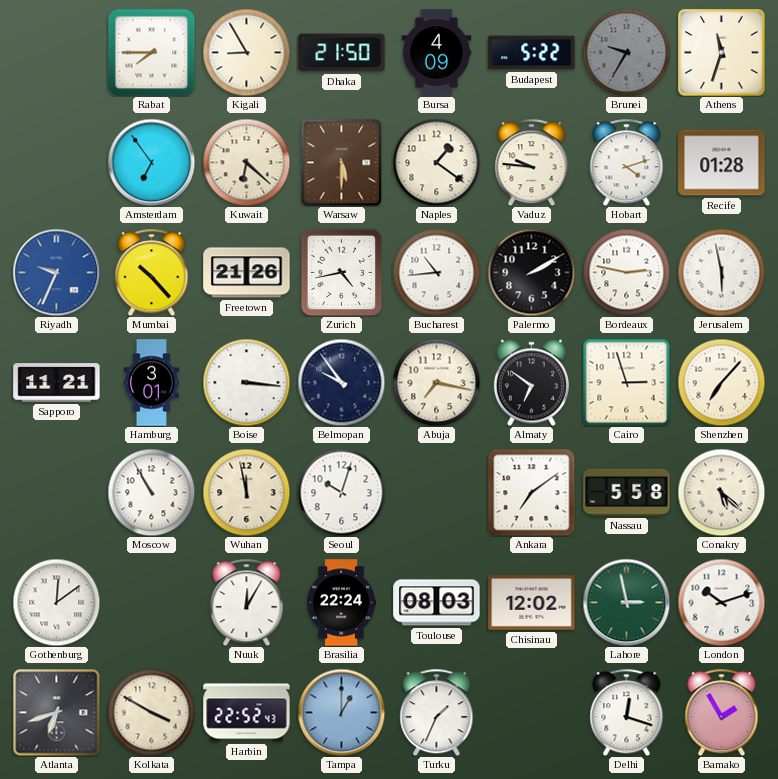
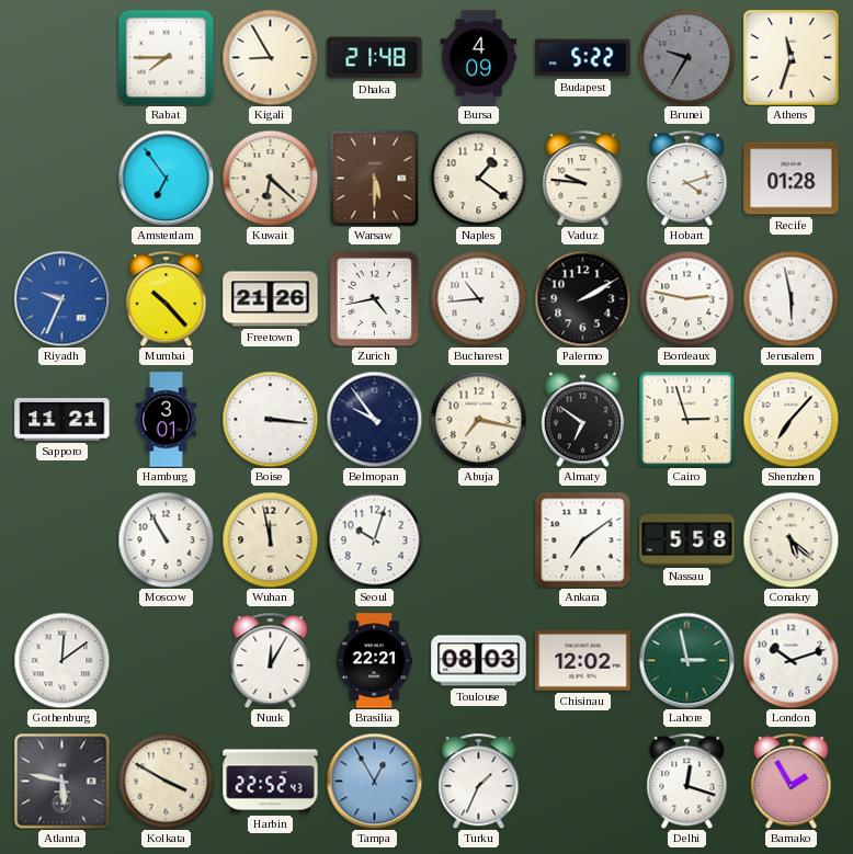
Dhaka: 21:50 -> 21:48
Brasilia: 22:24 -> 22:21
Atlanta: 6:42 -> 5:47
Tampa: 1:00 -> 12:55
